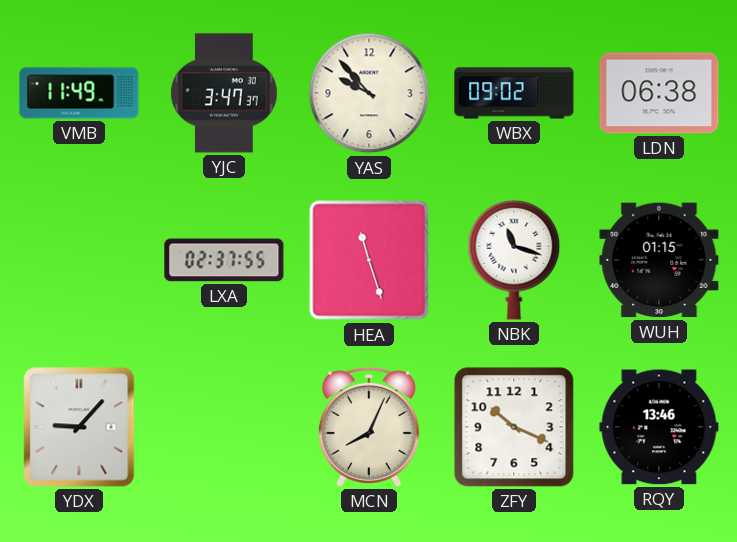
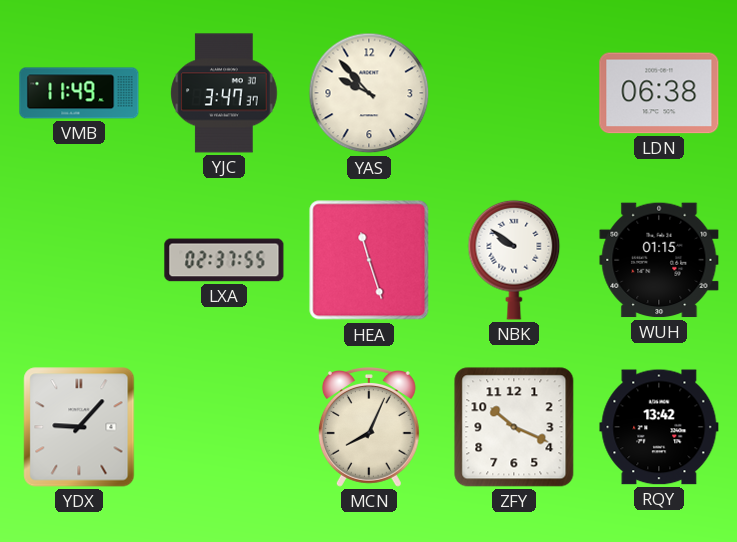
WBX: 09:02 -> none
NBK: 11:18 -> 9:51
RQY: 13:46 -> 13:42
